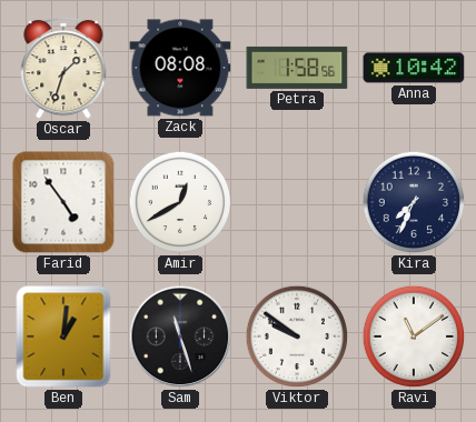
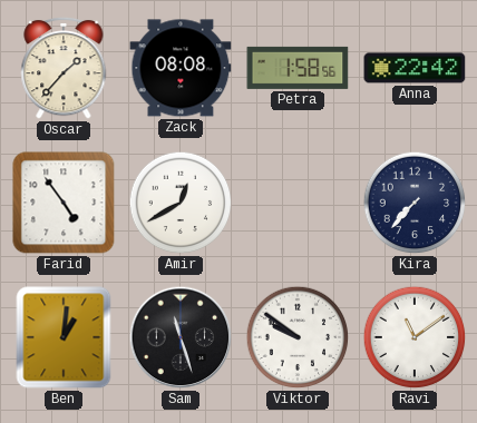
Oscar: 1:33 -> 1:37
Anna: 10:42 -> 22:42
Kira: 7:34 -> 7:37
